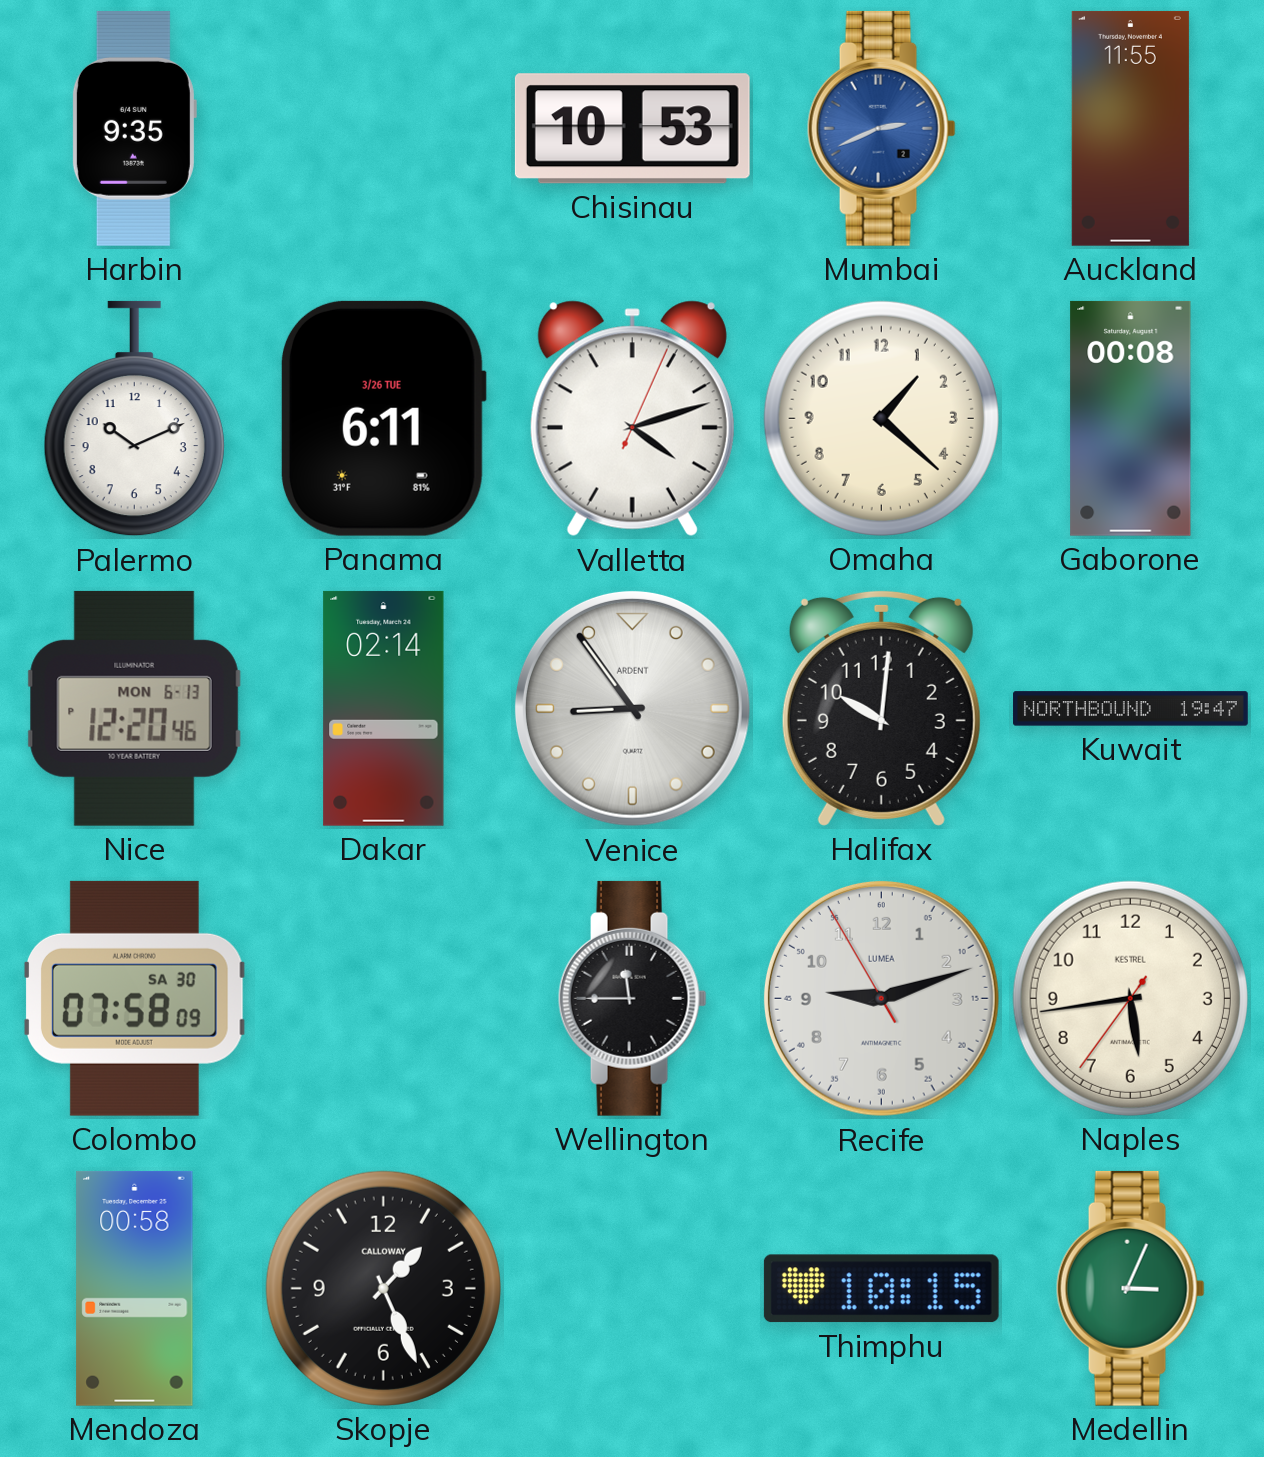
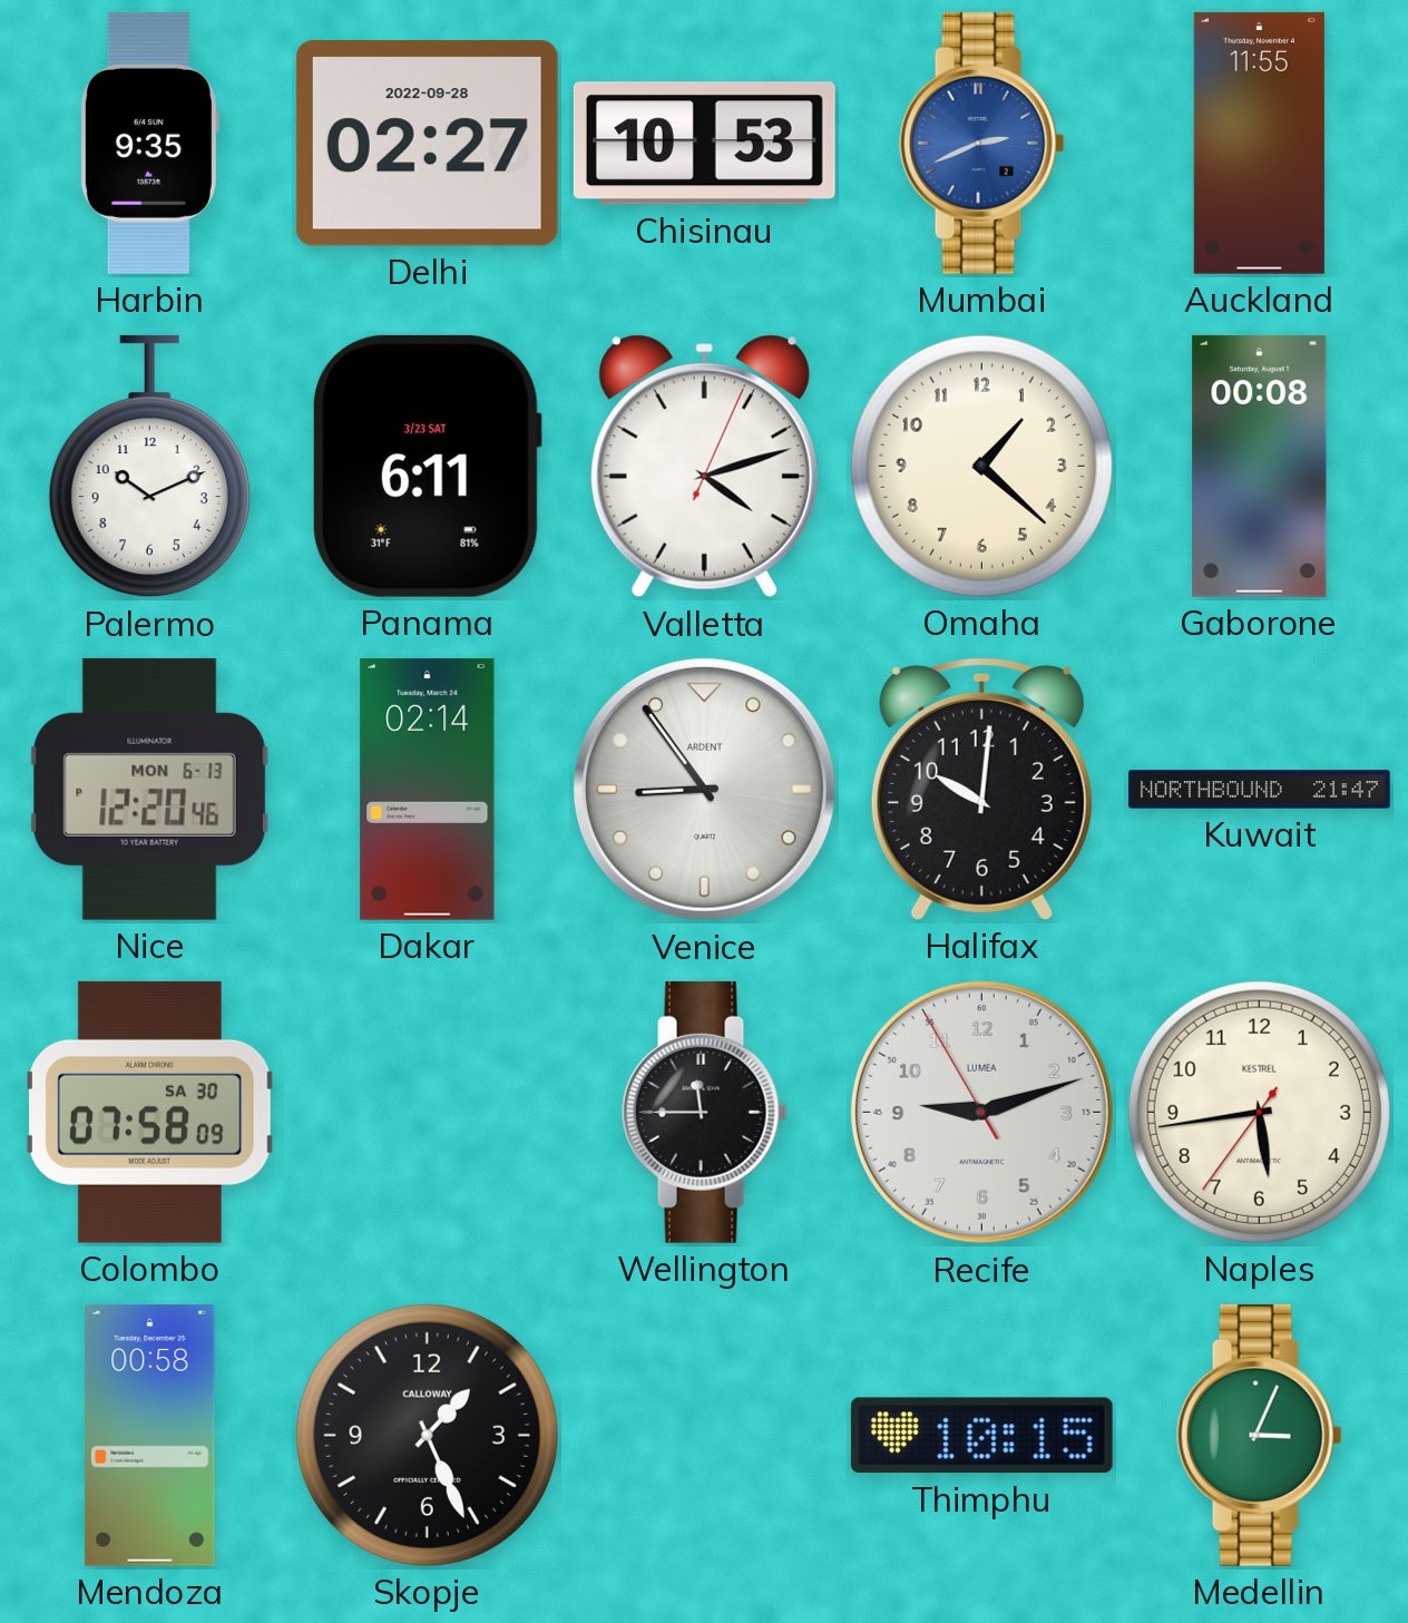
Delhi: none -> 02:27
Panama date: 3/26 TUE -> 3/23 SAT
Kuwait: 19:47 -> 21:47
